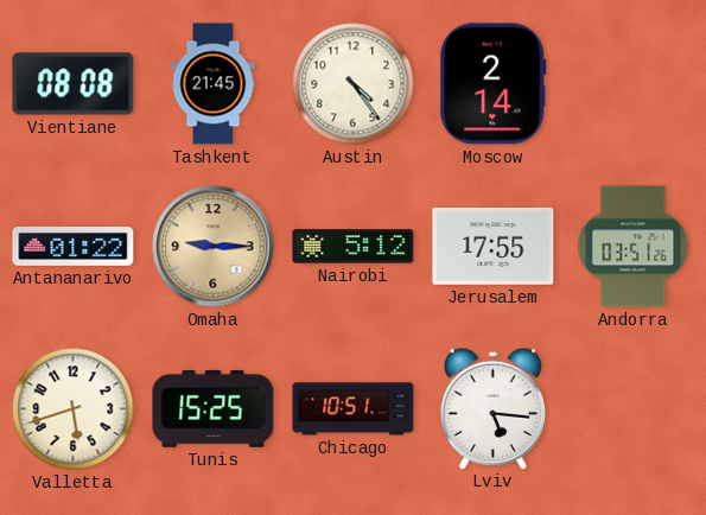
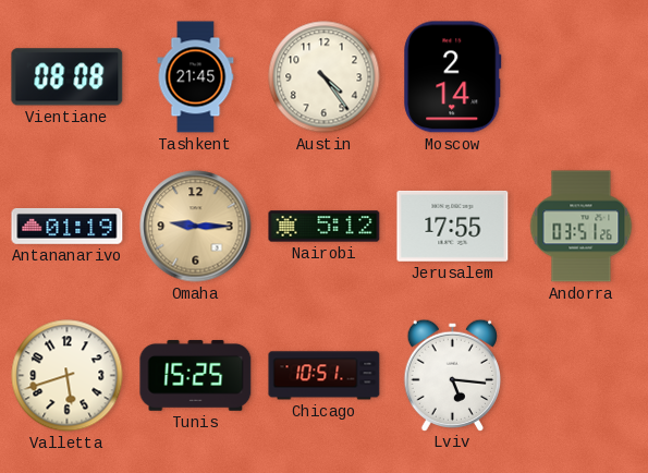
Antananarivo: 01:22 -> 01:19
